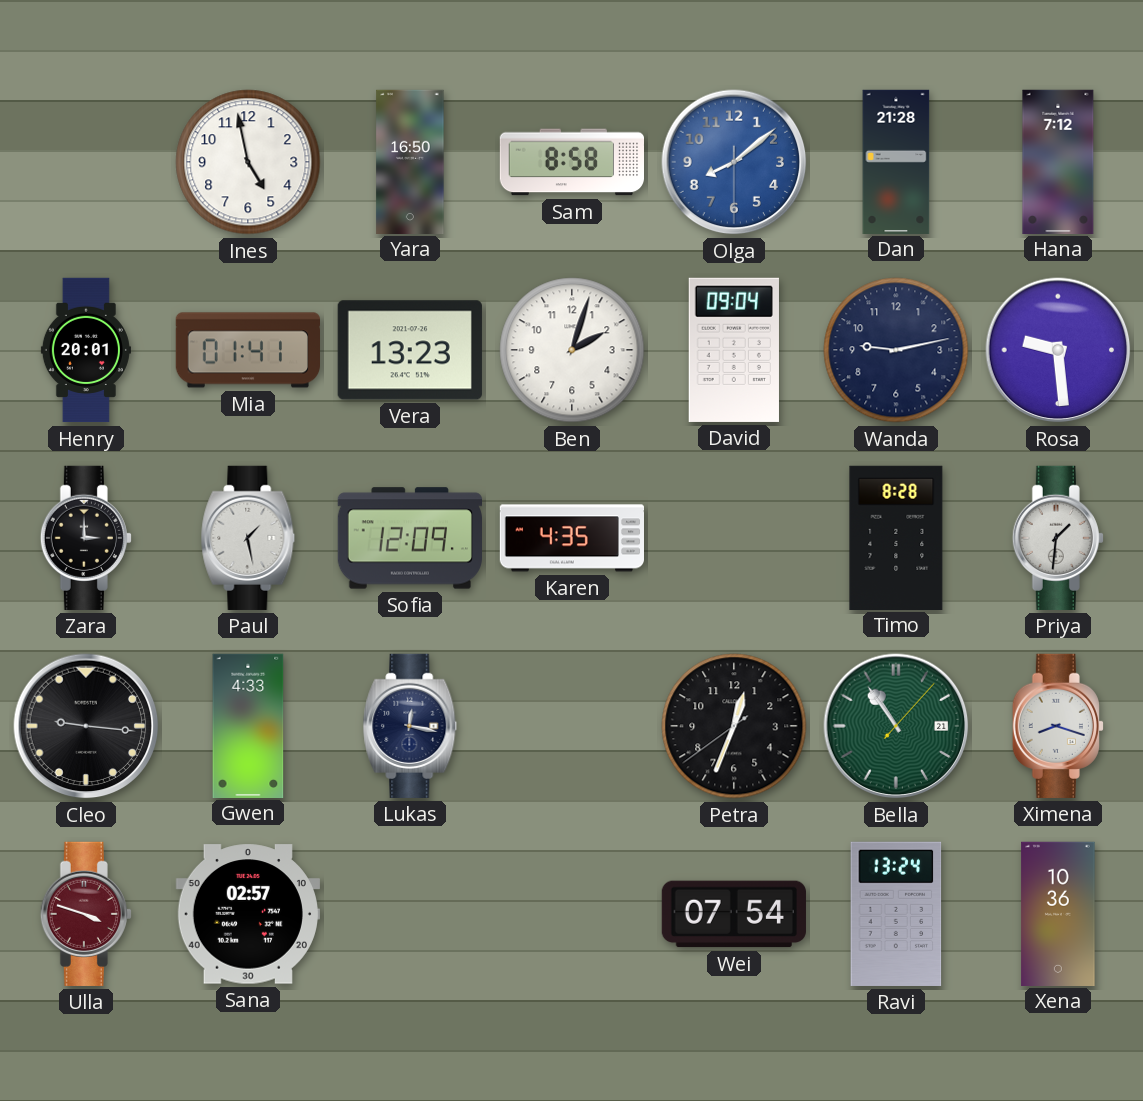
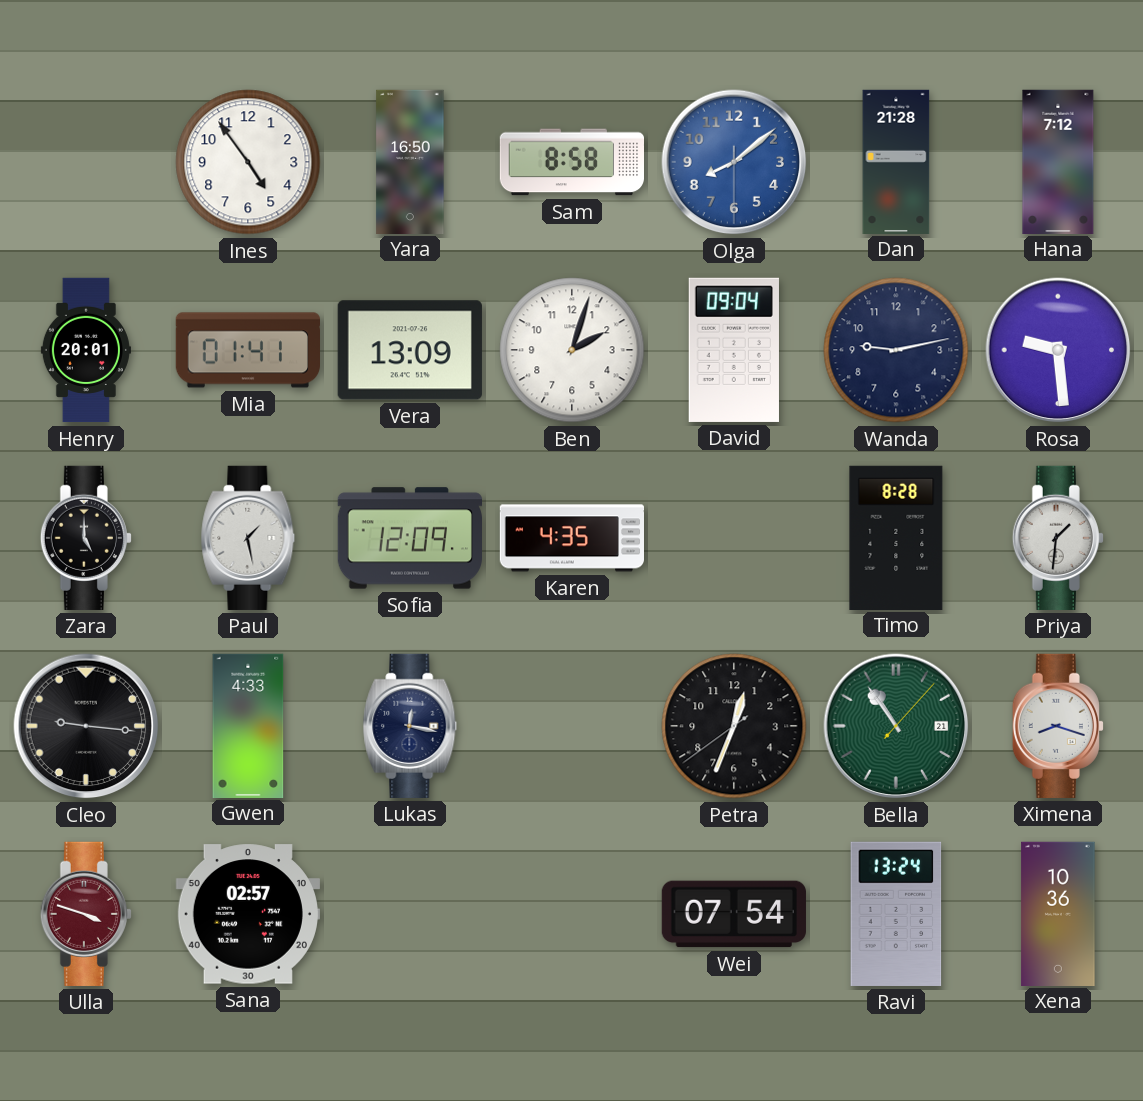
Ines: 4:58 -> 4:54
Vera: 13:23 -> 13:09
Zara: 3:00 -> 5:00
